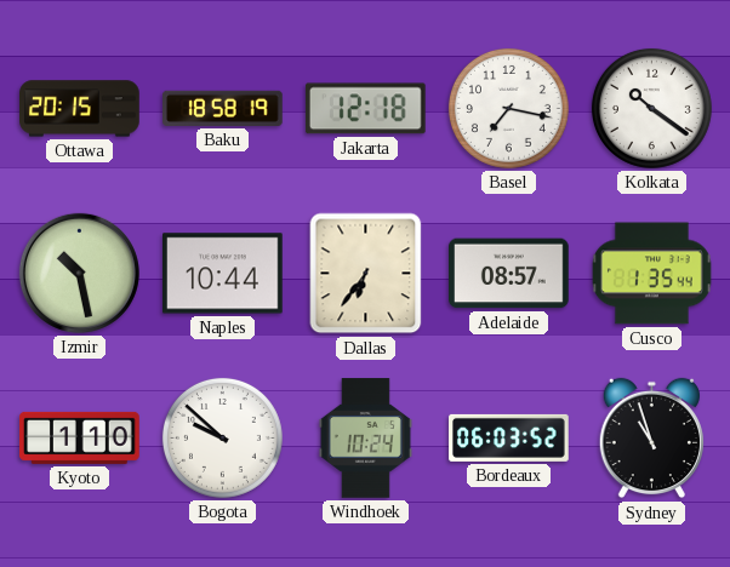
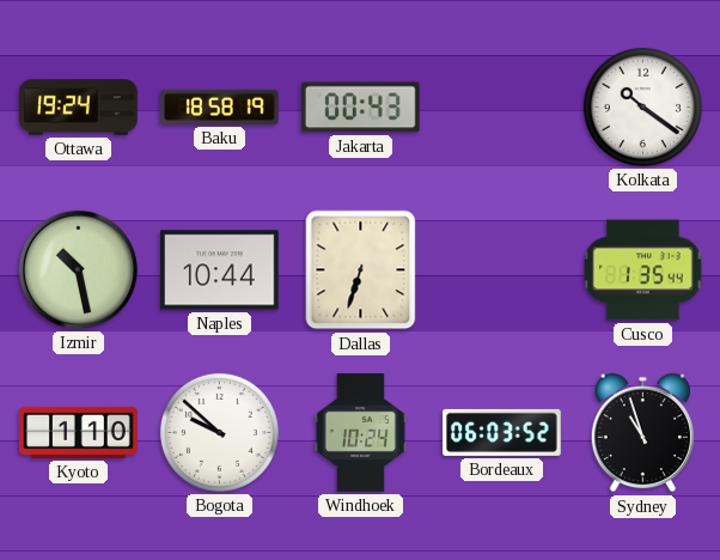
Ottawa: 20:15 -> 19:24
Jakarta: 12:18 -> 00:43
Basel: 7:17 -> none
Dallas: 6:36 -> 6:33
Adelaide: 08:57 -> none
